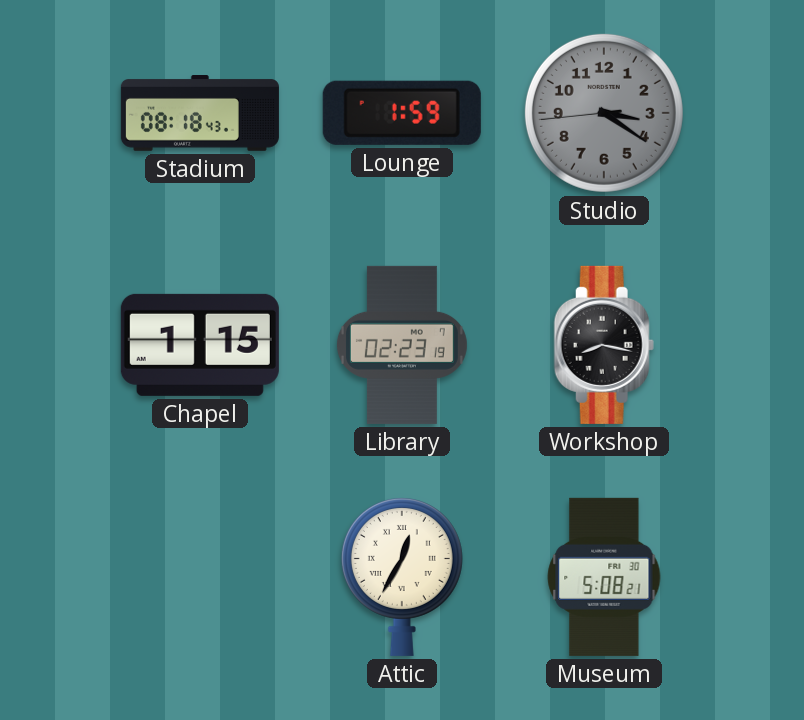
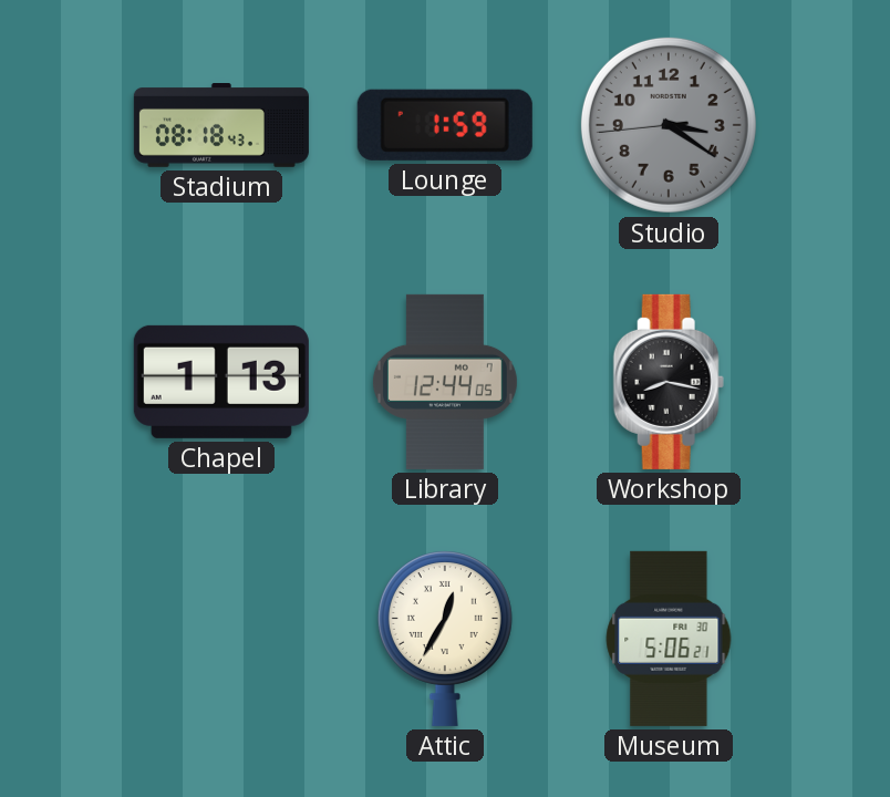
Chapel: 1:15 -> 1:13
Library: 02:23 -> 12:44
Museum: 5:08 -> 5:06
